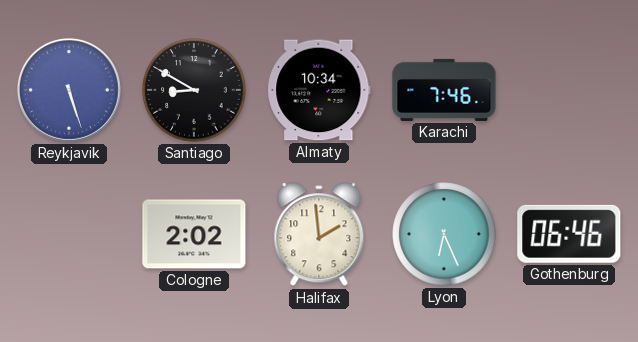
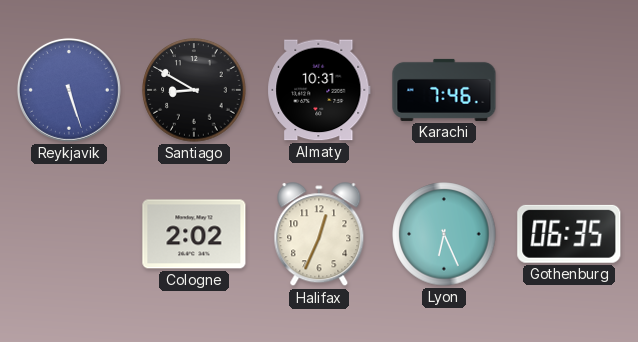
Almaty: 10:34 -> 10:31
Halifax: 1:59 -> 12:34
Gothenburg: 06:46 -> 06:35
